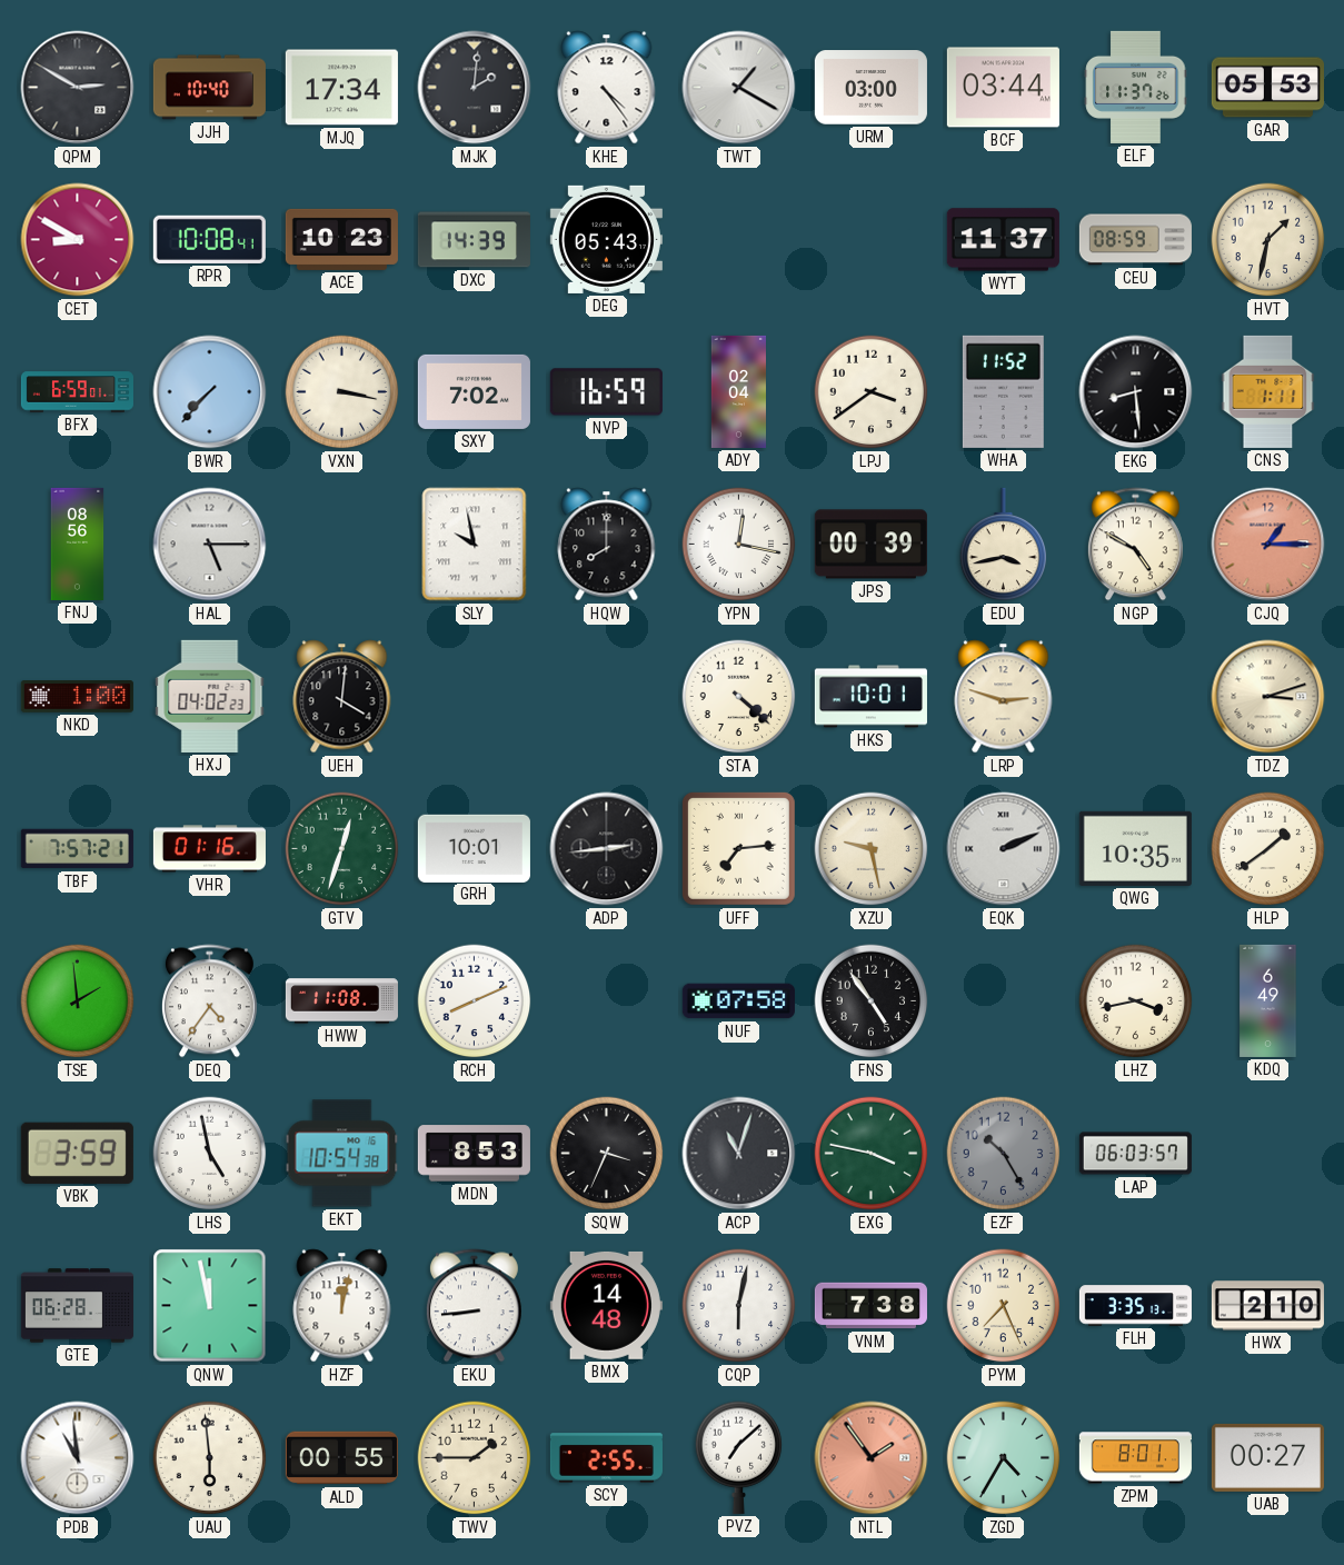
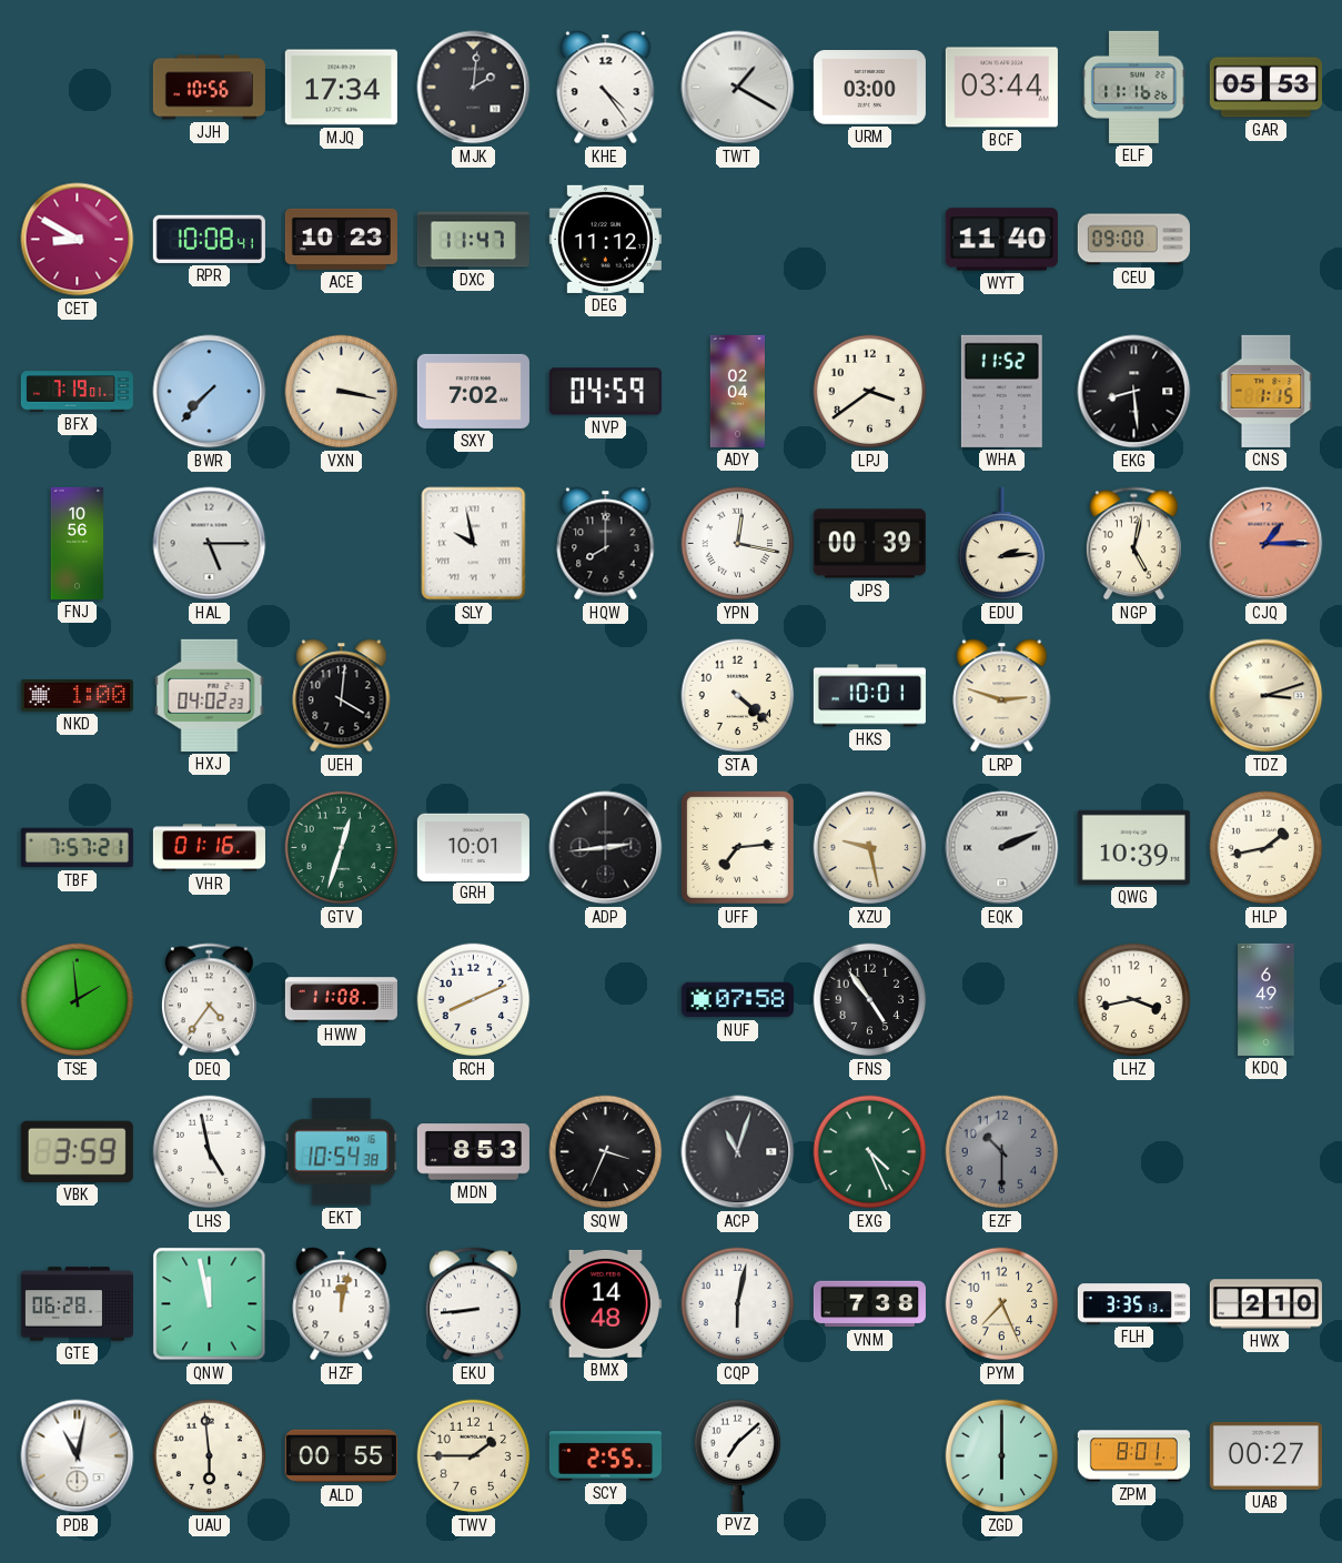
QPM: 2:50 -> none
JJH: 10:40 -> 10:56
ELF: 11:37 -> 11:16
DXC: 14:39 -> 11:47
DEG: 05:43 -> 11:12
WYT: 11:37 -> 11:40
CEU: 08:59 -> 09:00
HVT: 1:32 -> none
BFX: 6:59 -> 7:19
NVP: 16:59 -> 04:59
CNS: 1:11 -> 1:15
FNJ: 08:56 -> 10:56
EDU: 3:43 -> 2:14
NGP: 4:50 -> 5:02
QWG: 10:35 -> 10:39
HLP: 1:39 -> 1:43
EXG: 3:47 -> 4:26
EZF: 10:25 -> 10:30
LAP: 06:03 -> none
PDB: 10:59 -> 11:02
NTL: 1:54 -> none
ZGD: 4:35 -> 6:00
